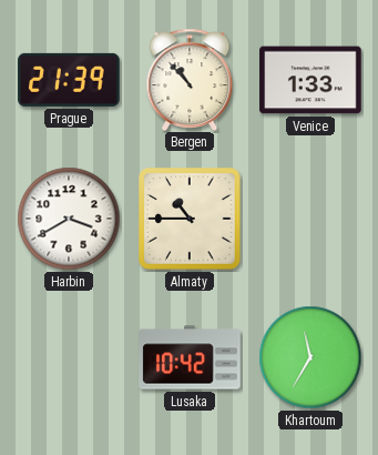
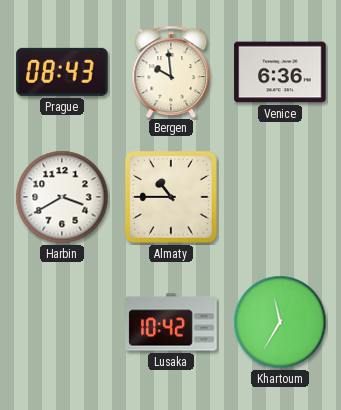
Prague: 21:39 -> 08:43
Bergen: 10:53 -> 9:59
Venice: 1:33 -> 6:36
